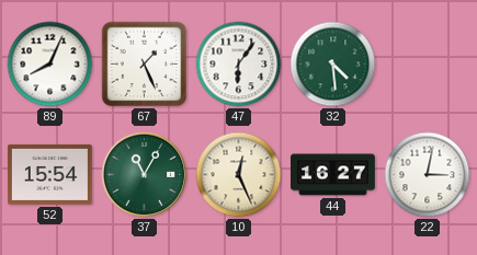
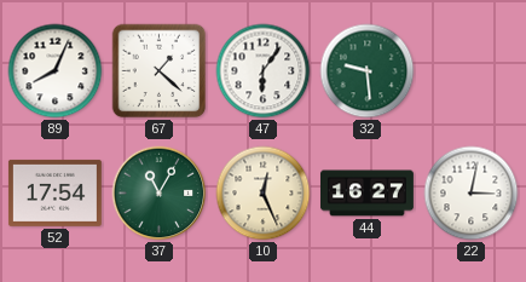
67: 1:26 -> 1:22
32: 4:29 -> 9:29
52: 15:54 -> 17:54
